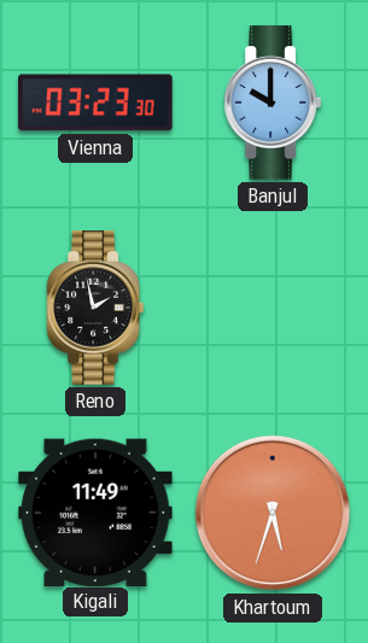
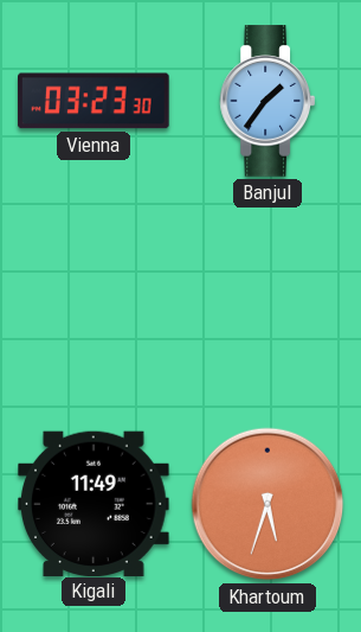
Banjul: 10:00 -> 1:36
Reno: 1:58 -> none
